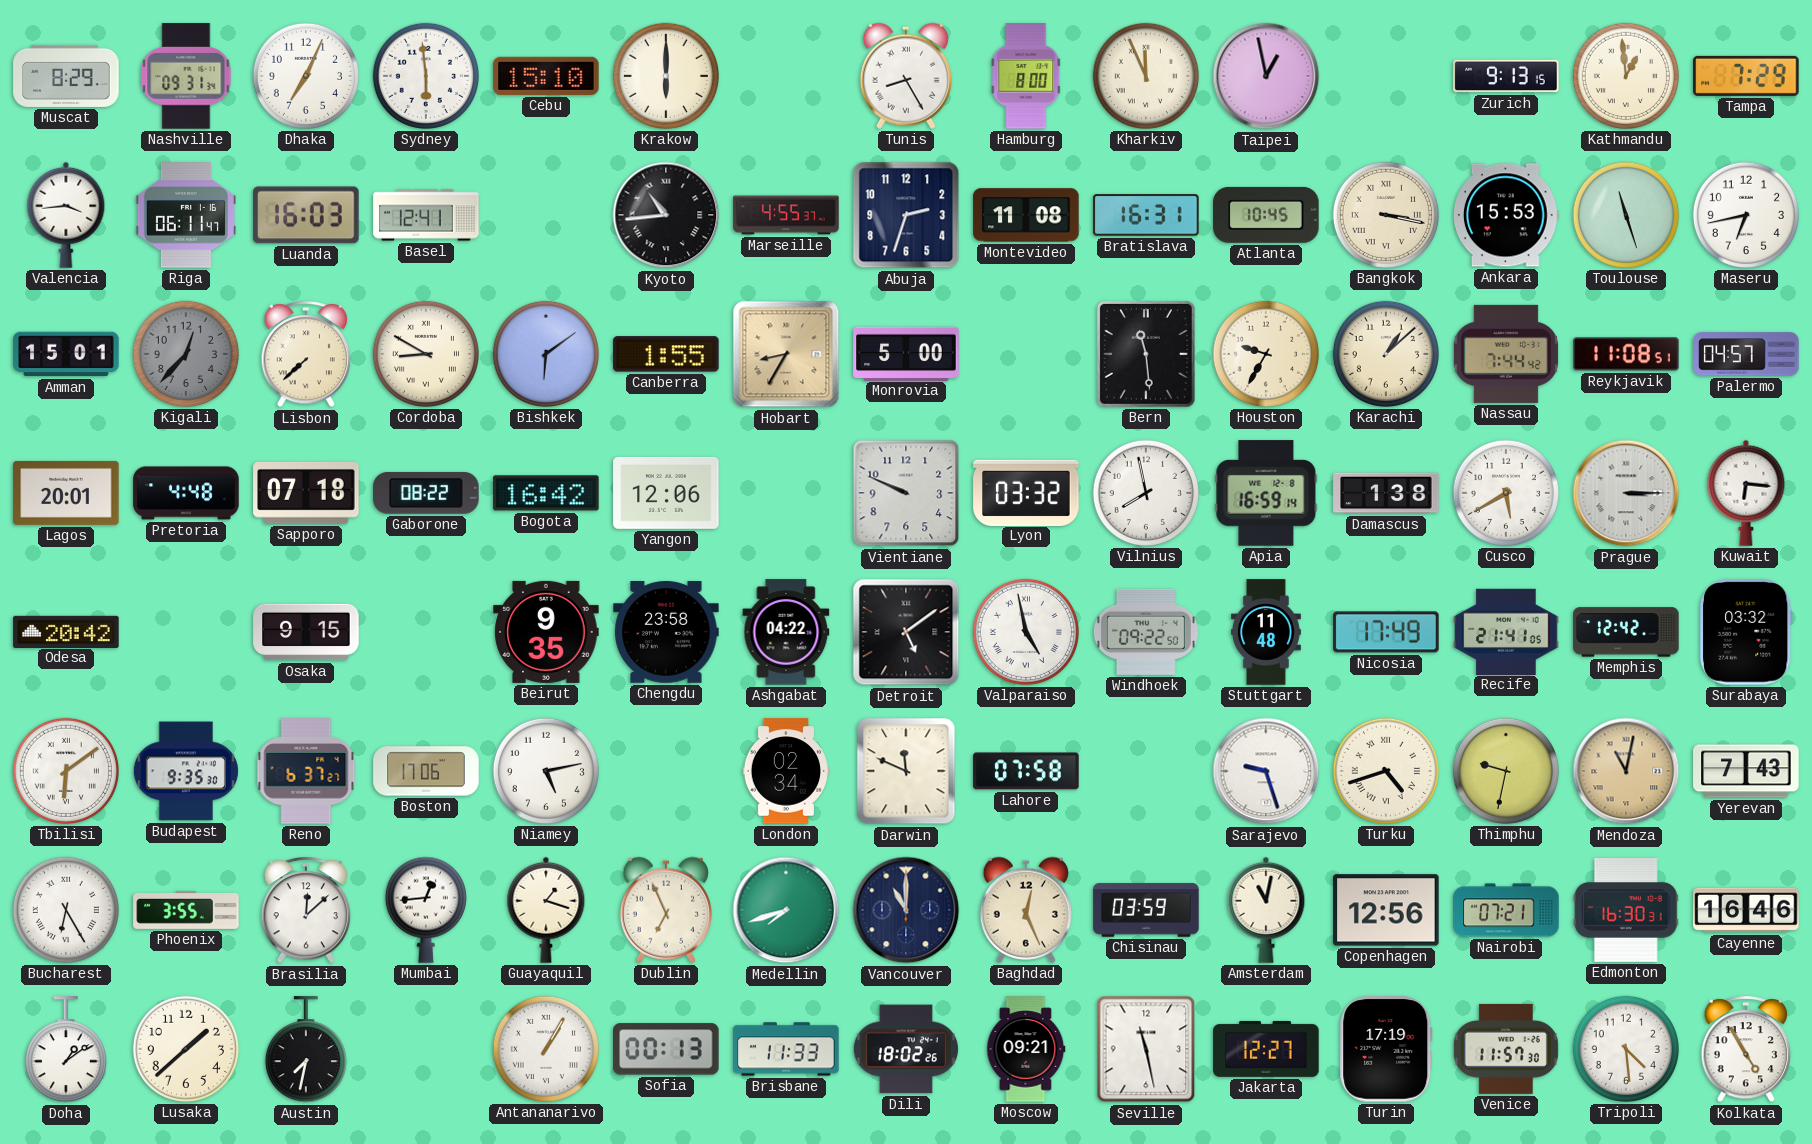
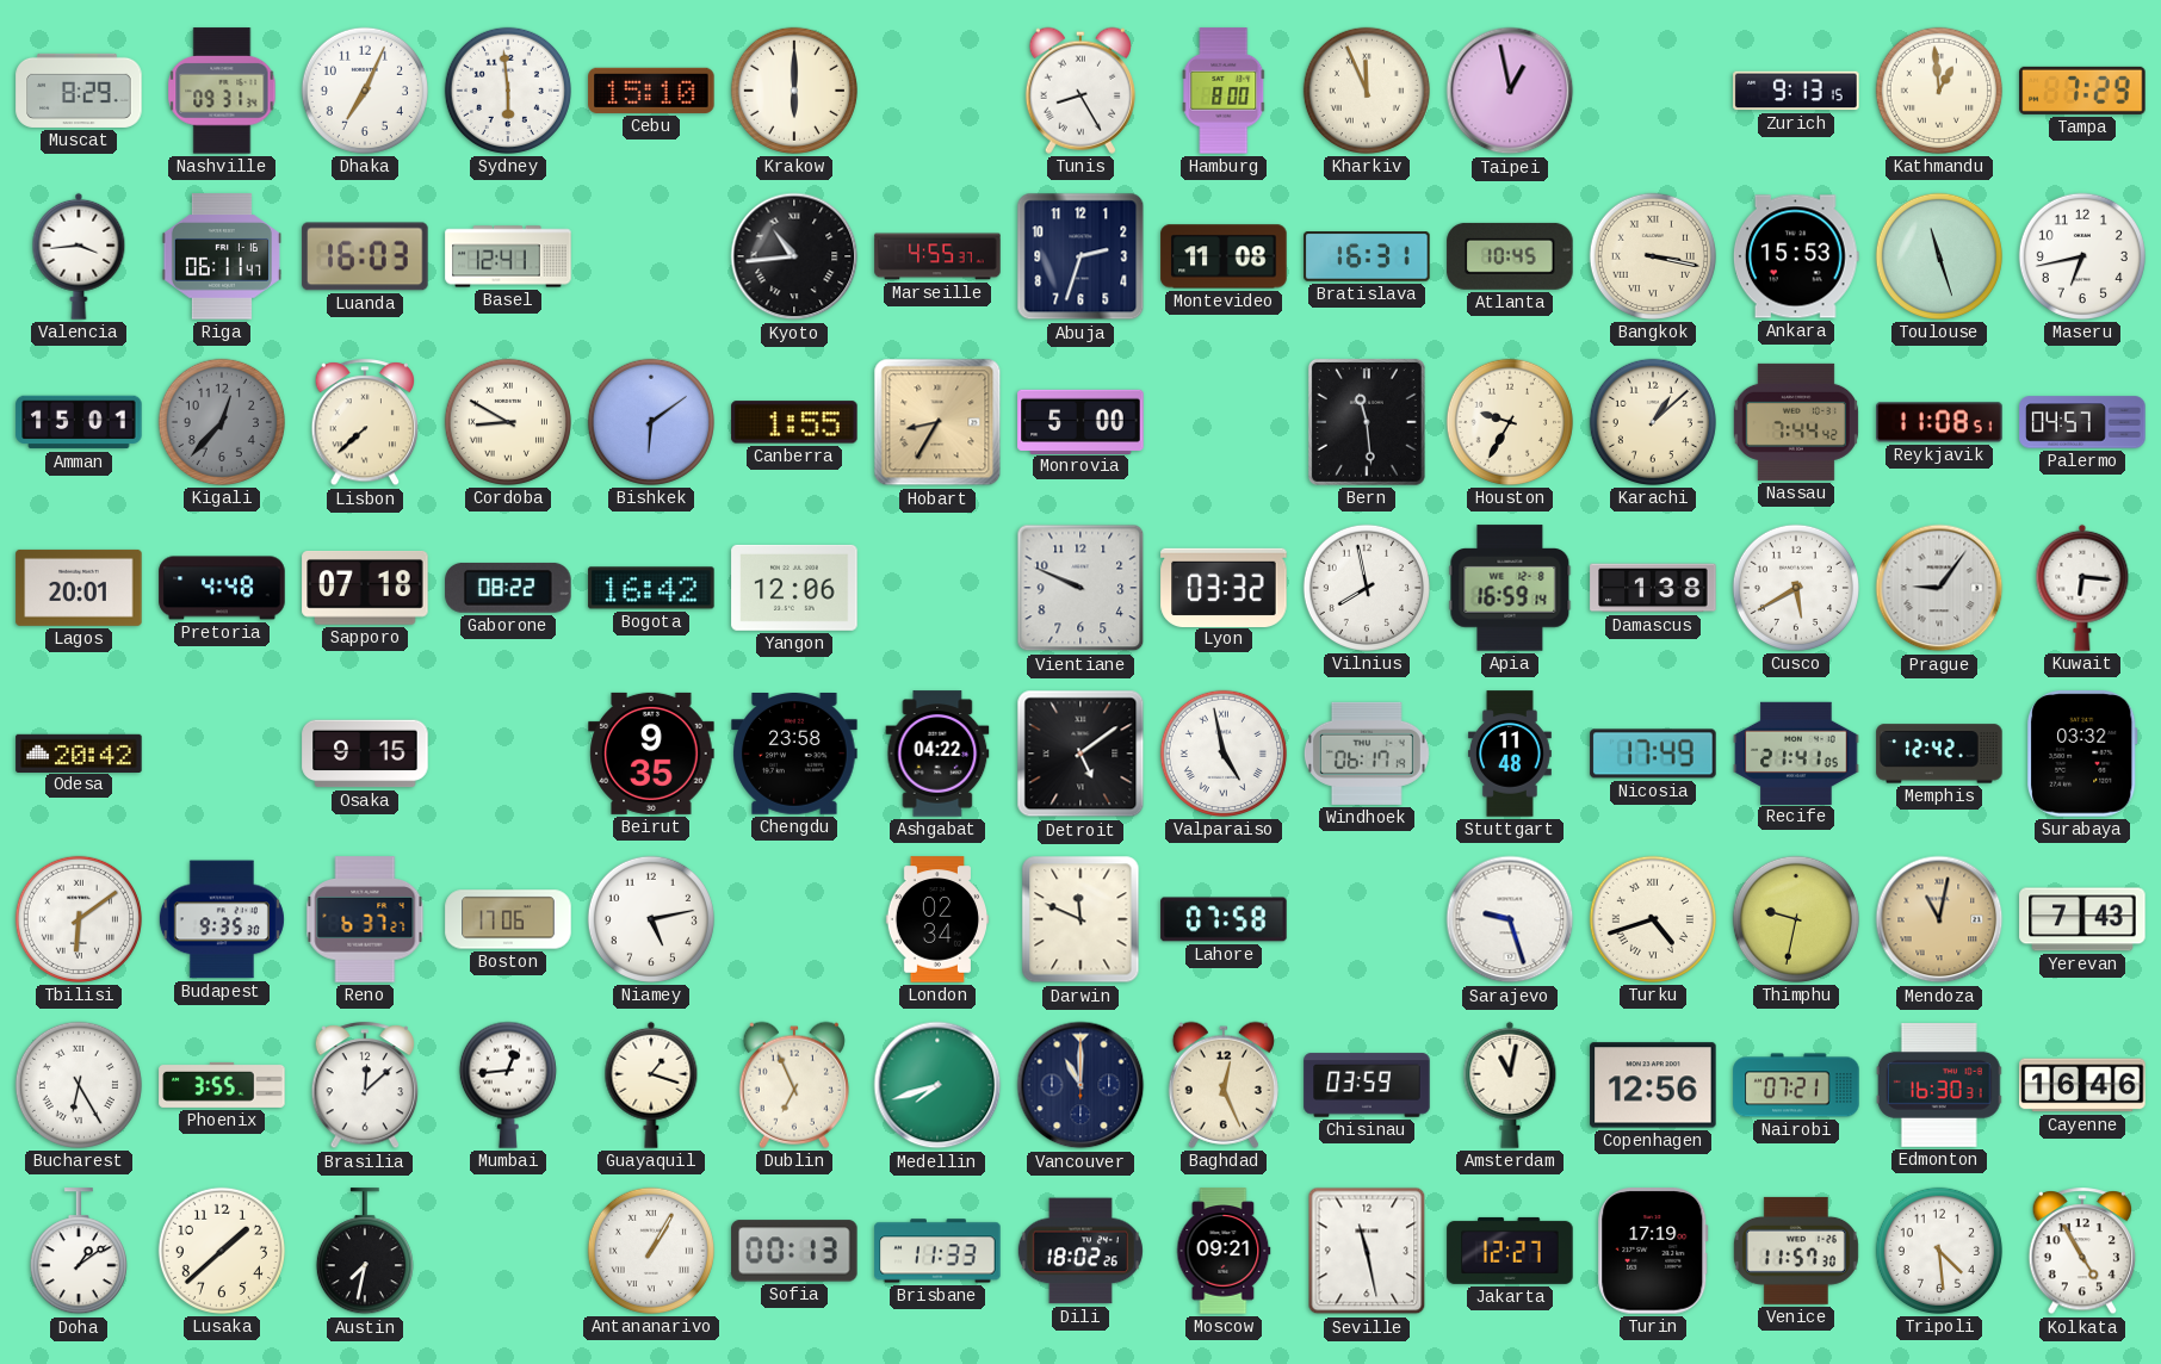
Prague: 3:15 -> 9:06
Windhoek: 09:22 -> 06:17
